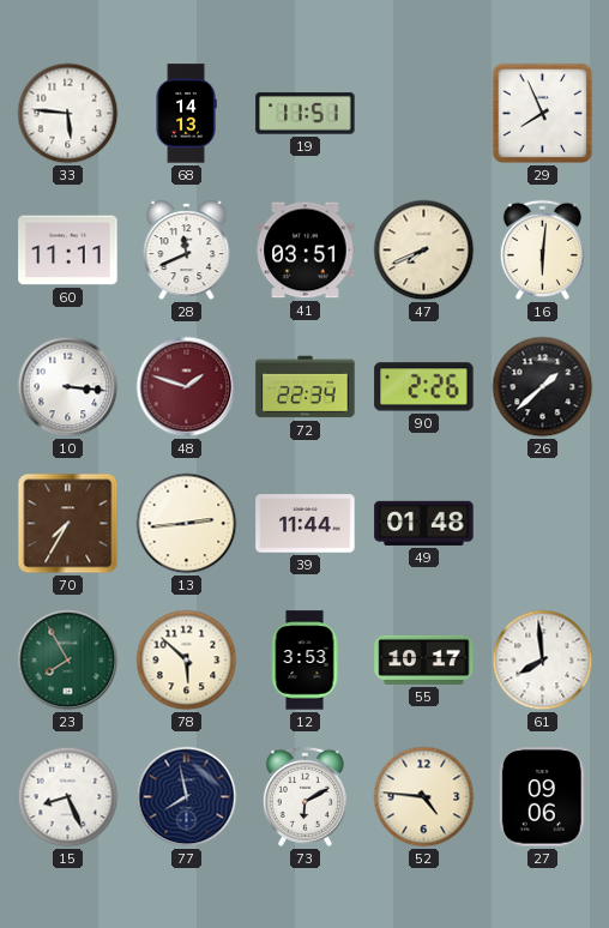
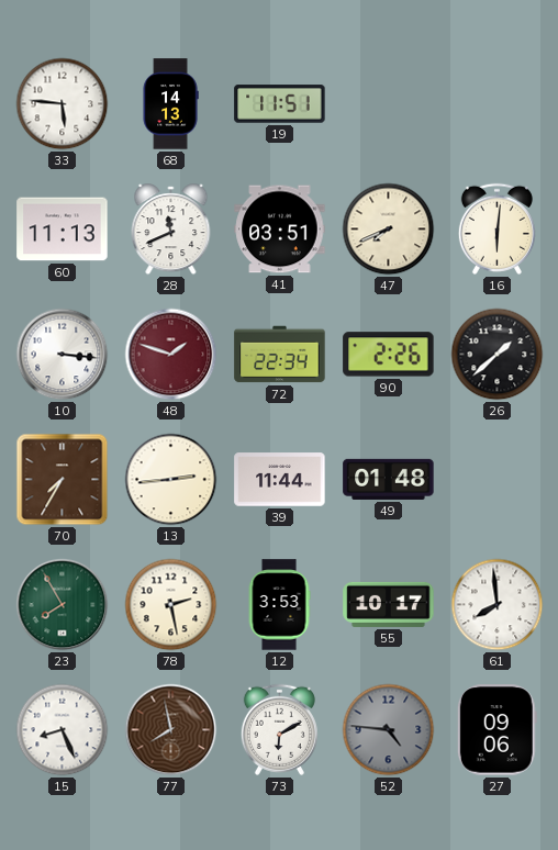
29: 7:56 -> none
60: 11:11 -> 11:13
78: 5:52 -> 2:28
77 dial: navy -> brown
52 dial: cream -> grey
